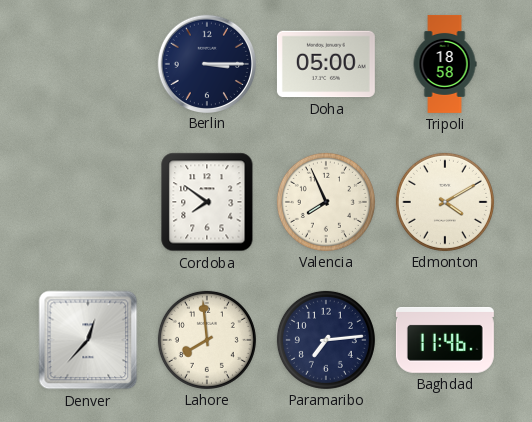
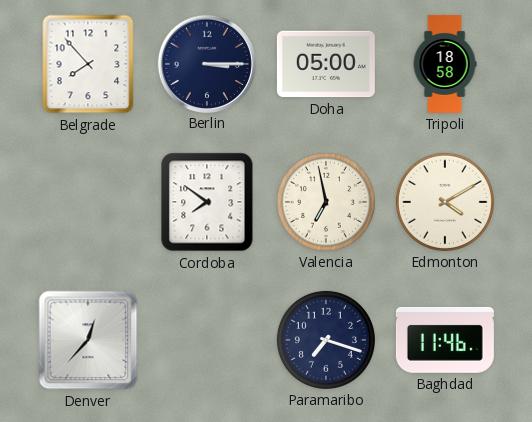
Belgrade: none -> 7:53
Valencia: 7:56 -> 6:58
Lahore: 7:59 -> none
Paramaribo: 7:14 -> 7:18
